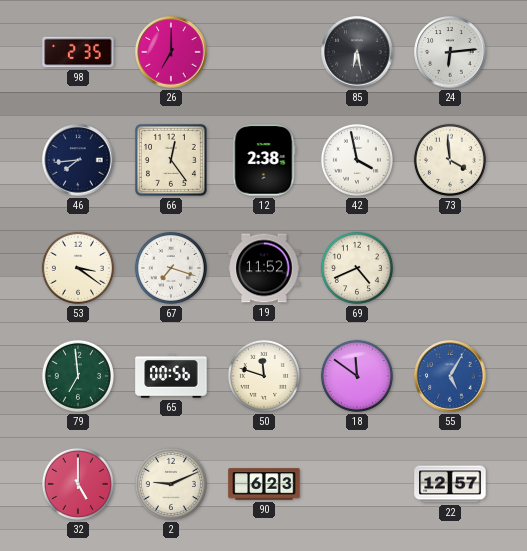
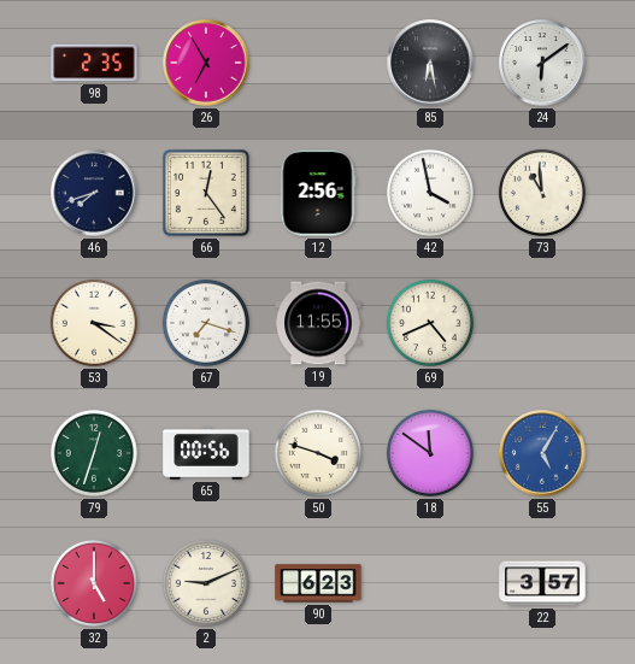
26: 7:00 -> 6:55
24: 6:14 -> 6:09
46: 7:44 -> 7:42
12: 2:38 -> 2:56
73: 3:59 -> 10:59
19: 11:52 -> 11:55
79: 6:59 -> 12:33
50: 11:48 -> 3:48
22: 12:57 -> 3:57
